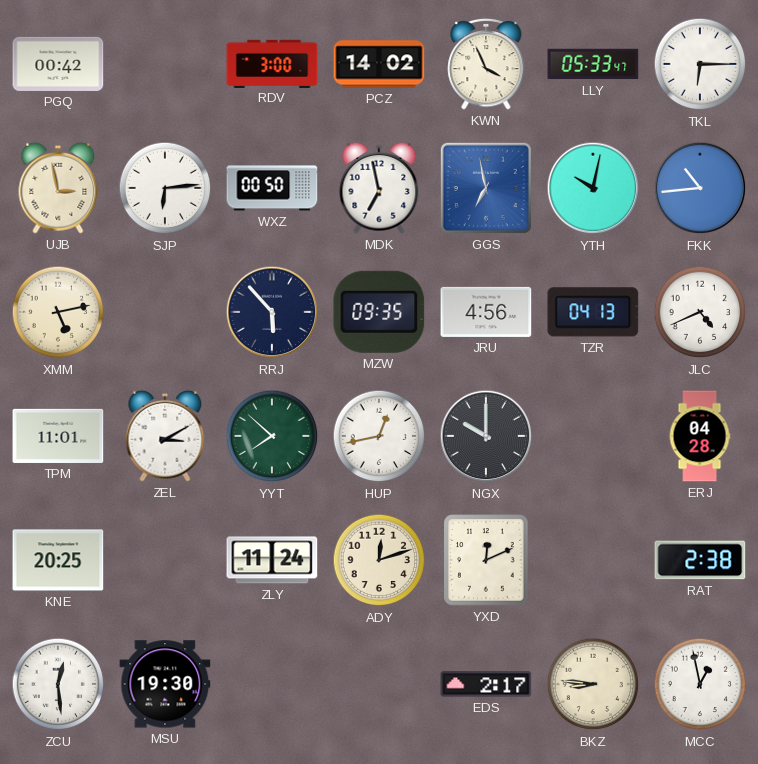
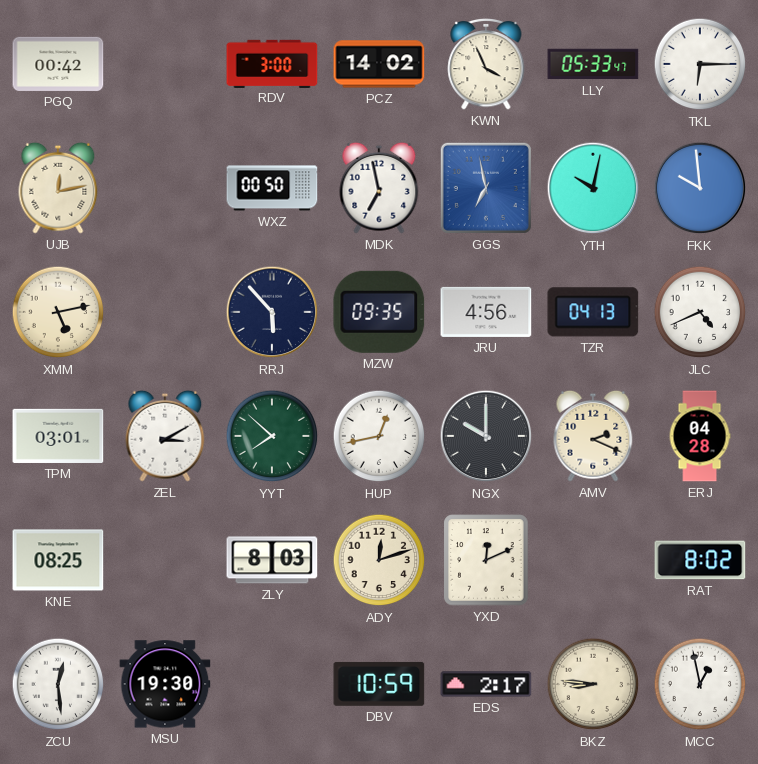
UJB: 2:58 -> 12:13
SJP: 6:14 -> none
FKK: 10:44 -> 9:59
TPM: 11:01 -> 03:01
AMV: none -> 2:19
KNE: 20:25 -> 08:25
ZLY: 11:24 -> 8:03
RAT: 2:38 -> 8:02
DBV: none -> 10:59
